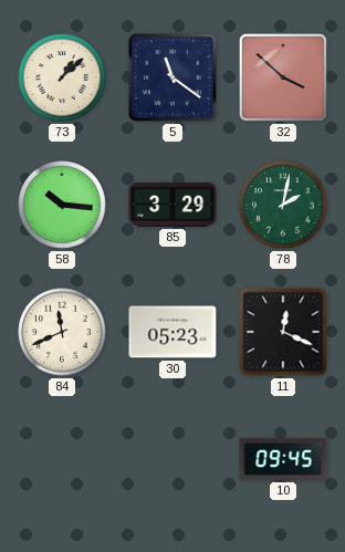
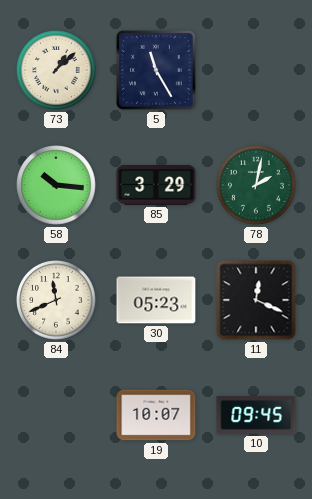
5: 11:21 -> 11:25
32: 3:52 -> none
19: none -> 10:07
